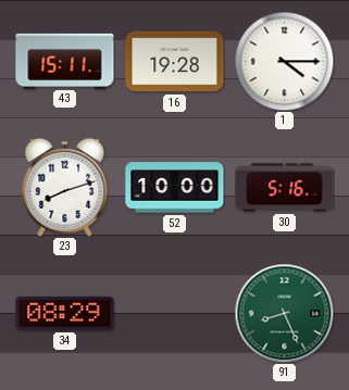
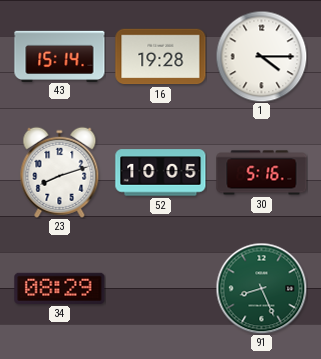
43: 15:11 -> 15:14
52: 10:00 -> 10:05
